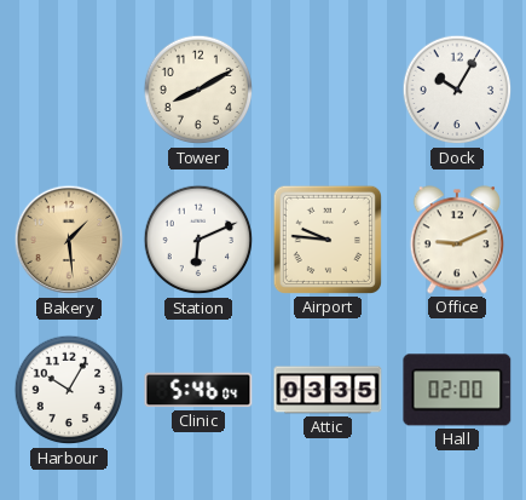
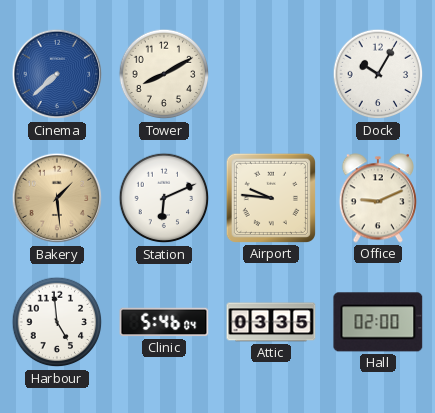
Cinema: none -> 7:38
Harbour: 10:05 -> 4:59
